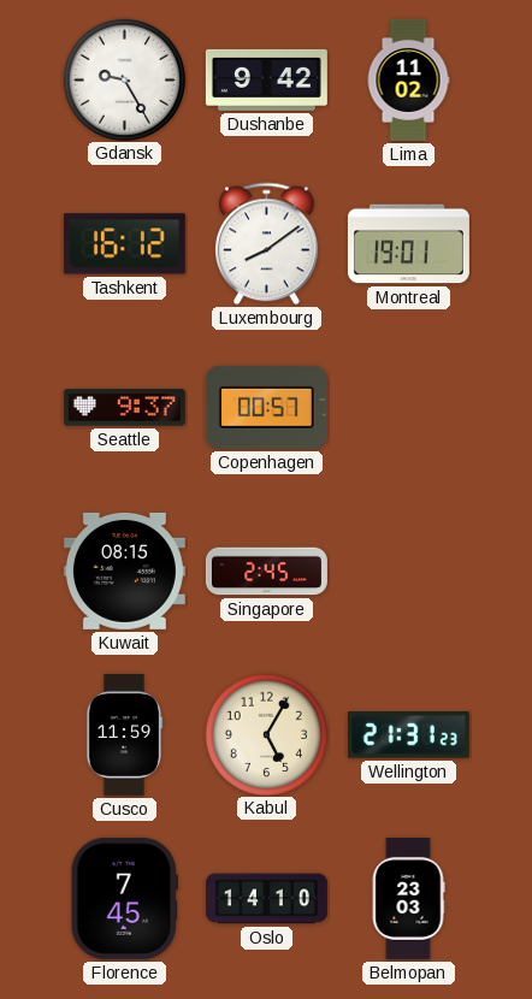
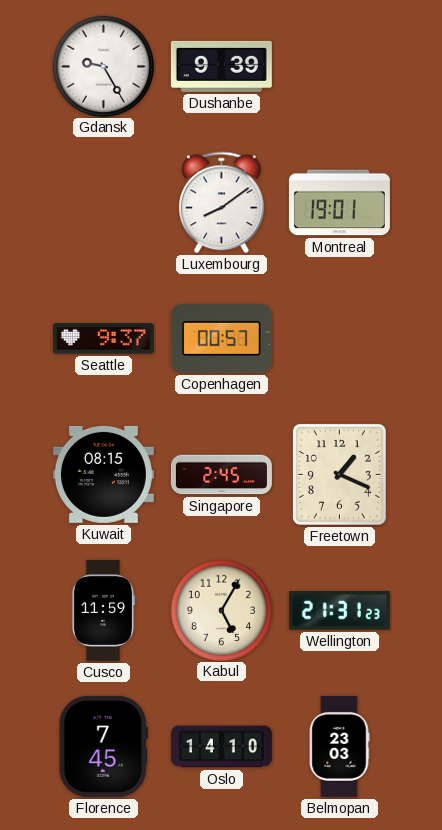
Dushanbe: 9:42 -> 9:39
Lima: 11:02 -> none
Tashkent: 16:12 -> none
Freetown: none -> 1:19
